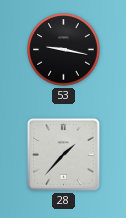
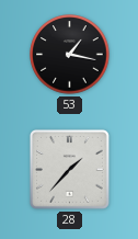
53: 9:17 -> 1:17
